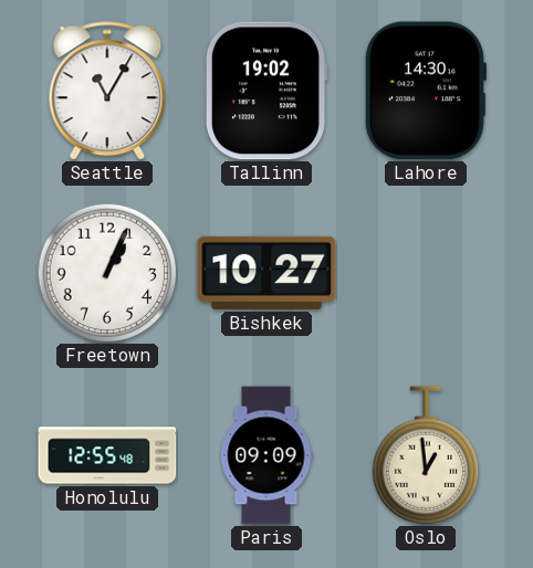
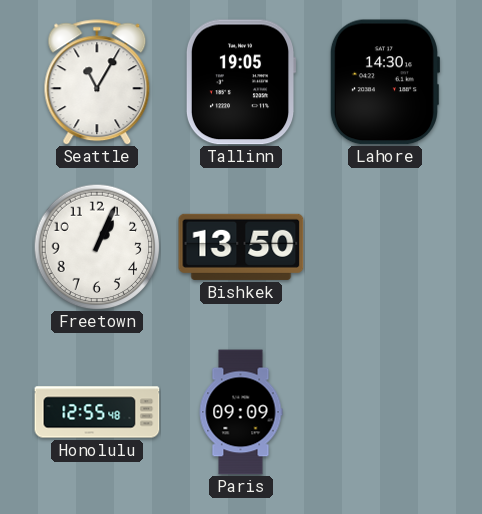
Tallinn: 19:02 -> 19:05
Bishkek: 10:27 -> 13:50
Oslo: 12:59 -> none
